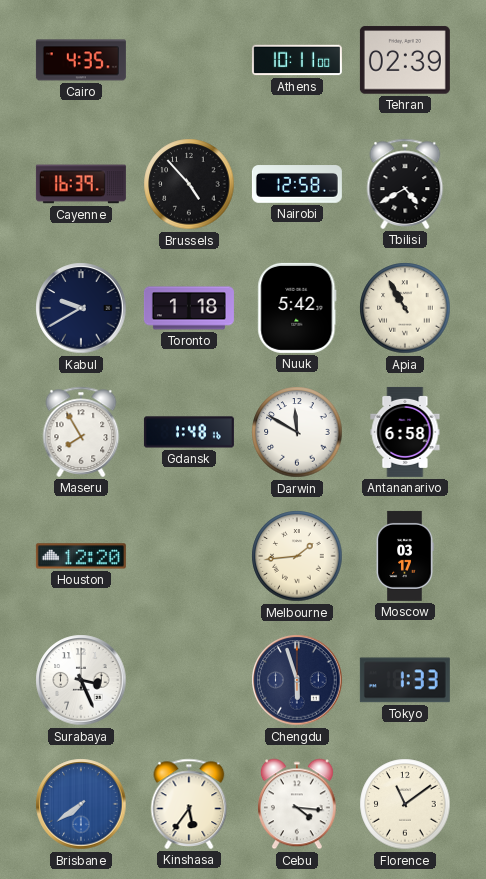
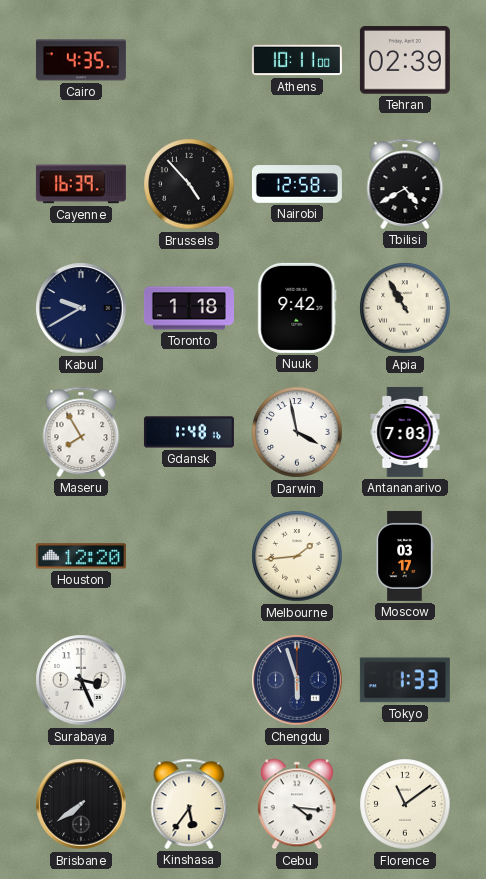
Nuuk: 5:42 -> 9:42
Darwin: 11:50 -> 3:58
Antananarivo: 6:58 -> 7:03
Brisbane dial: blue -> black
